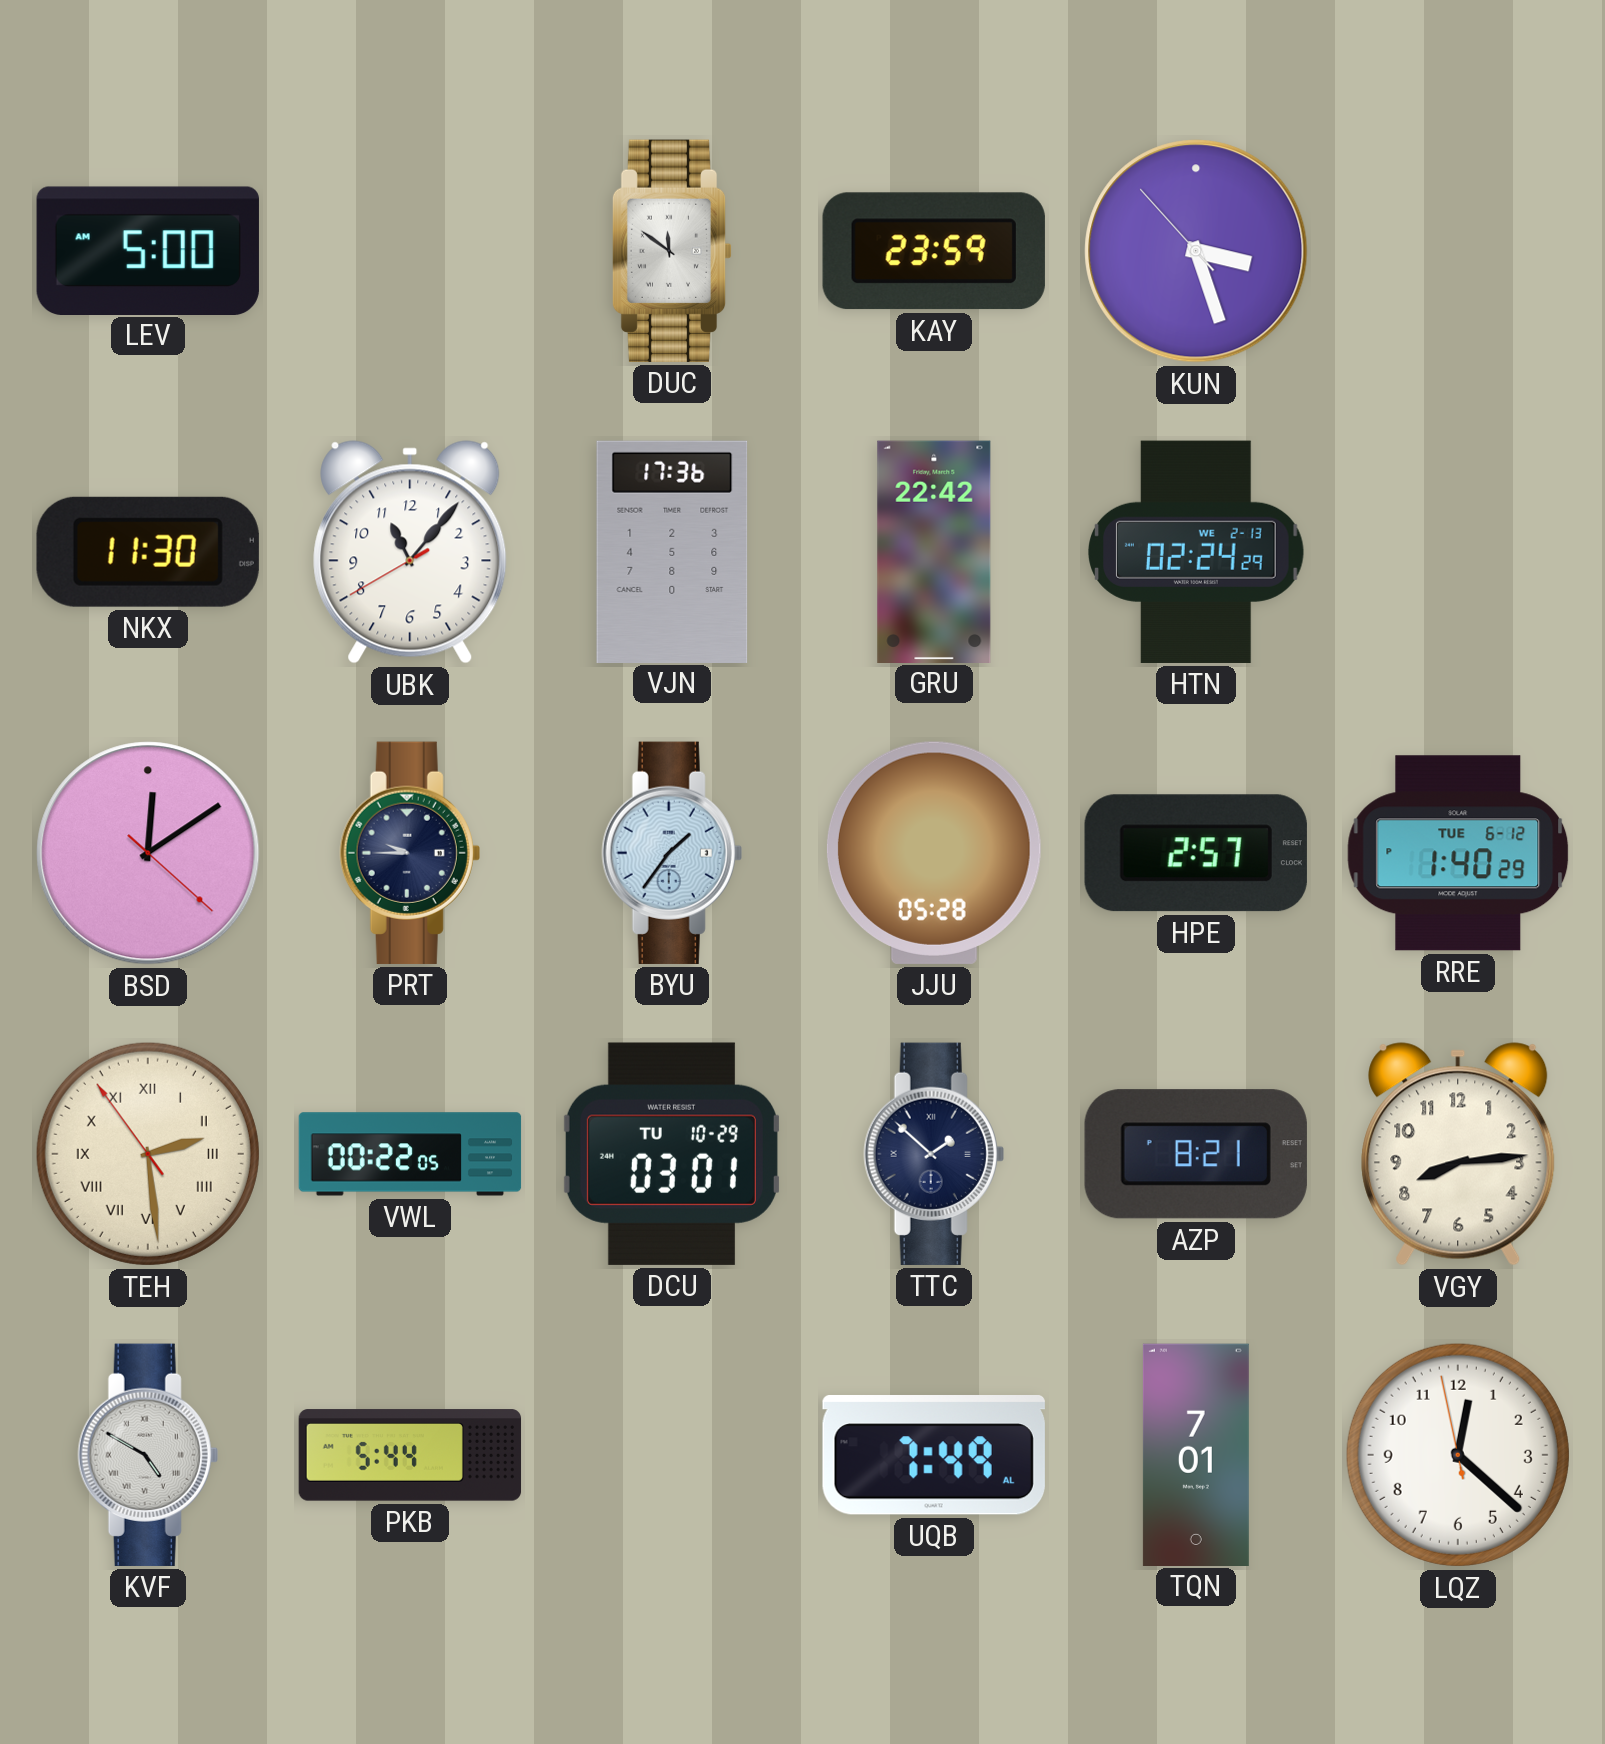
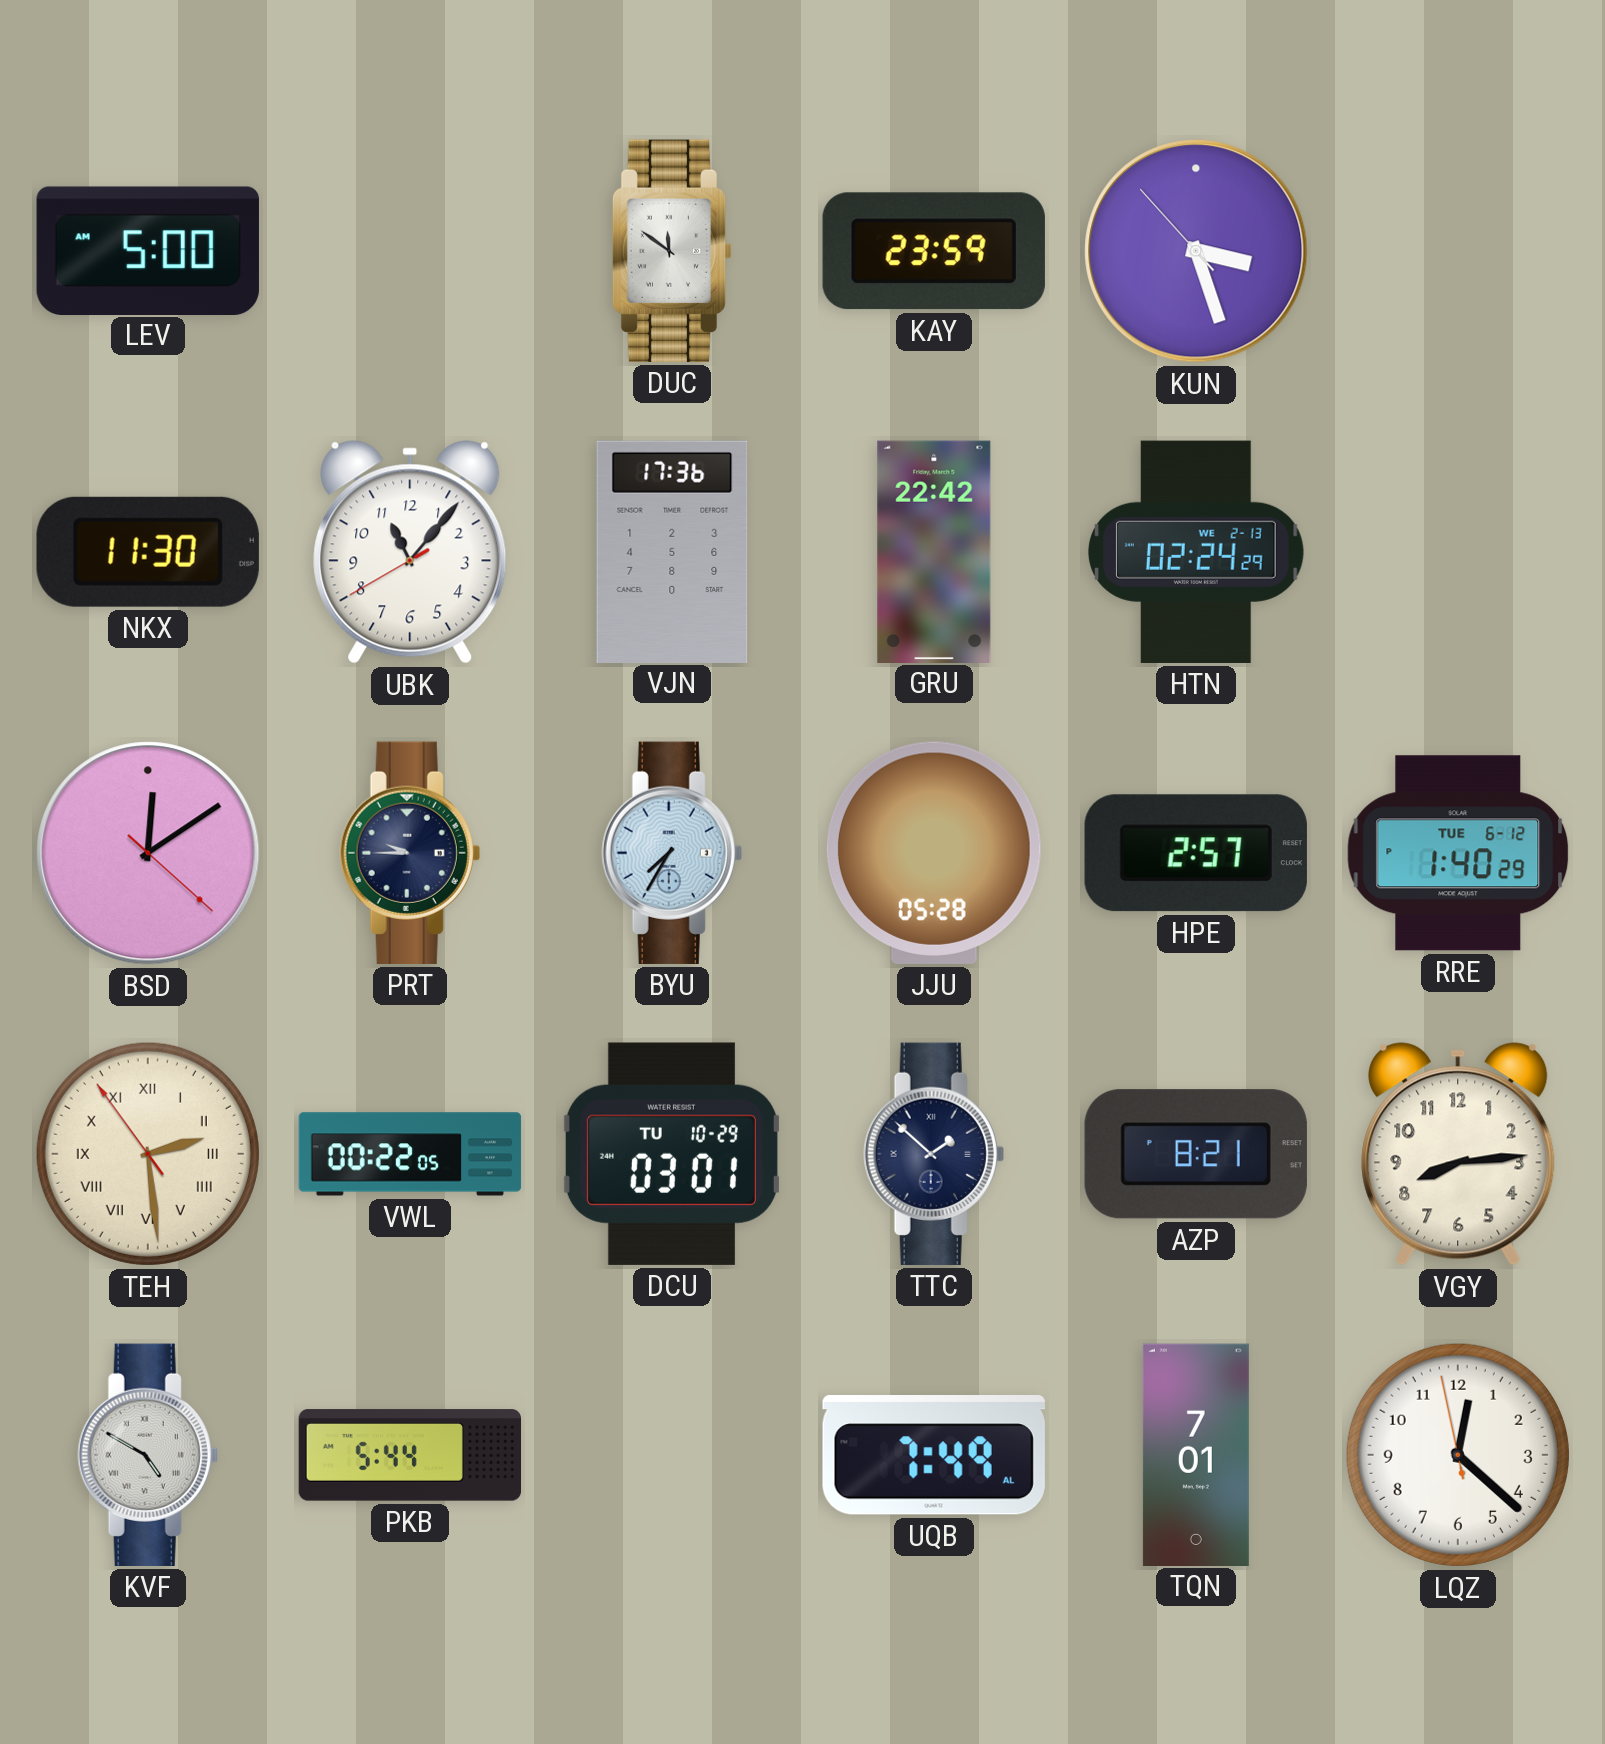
BYU: 1:36 -> 7:35
